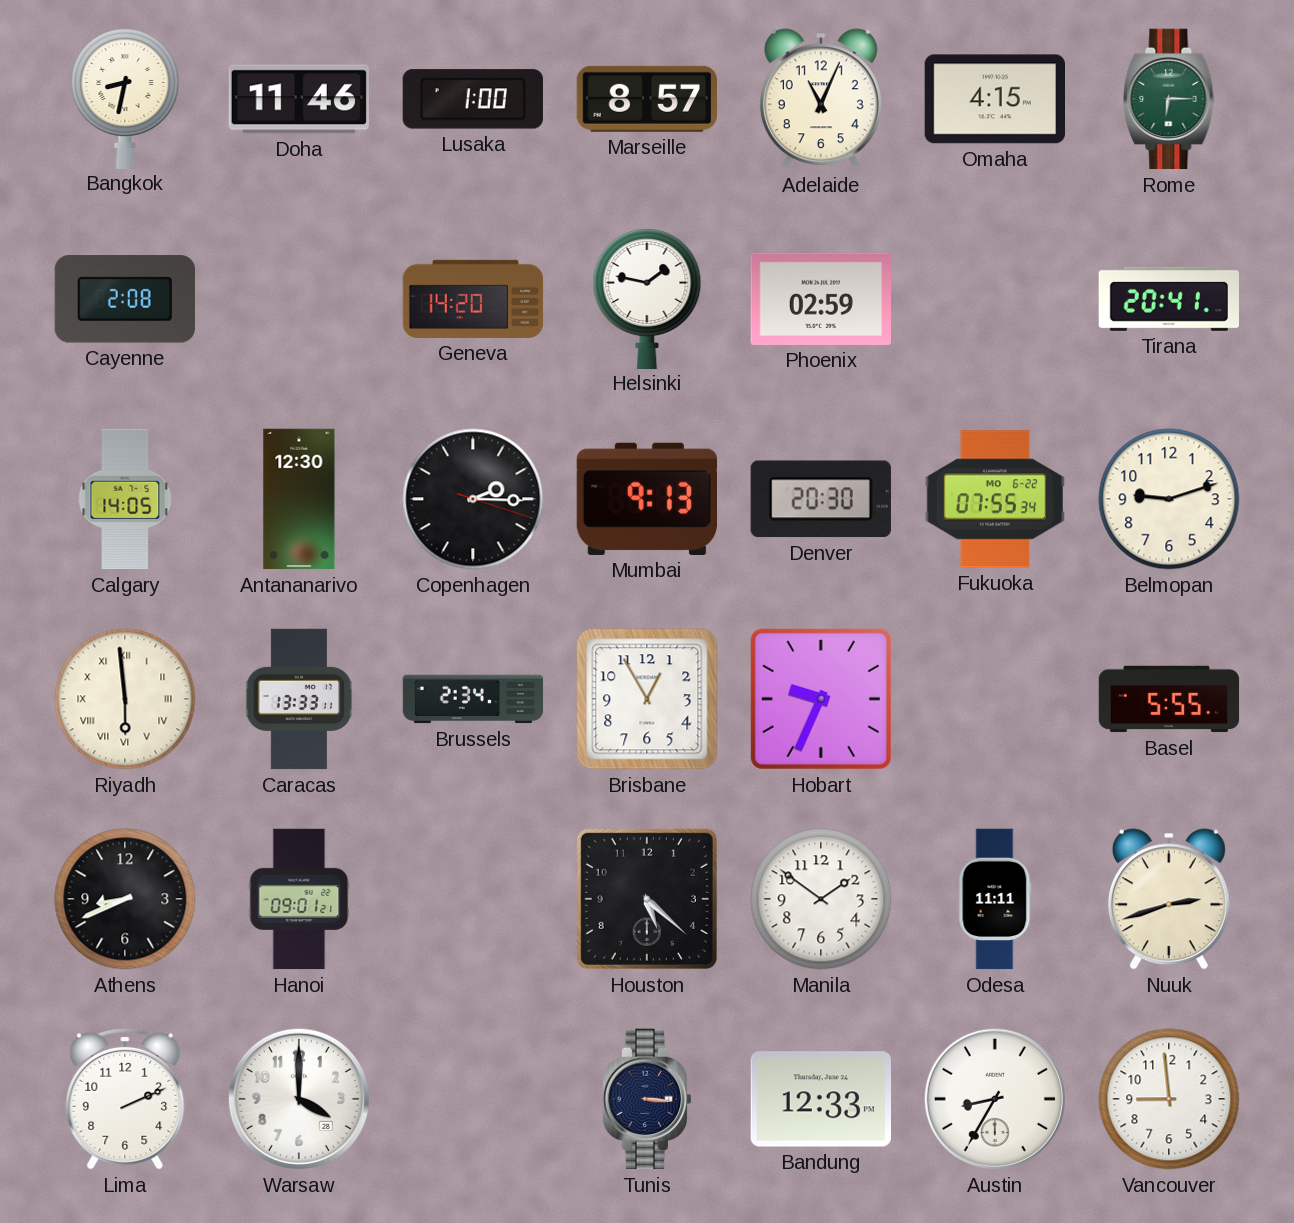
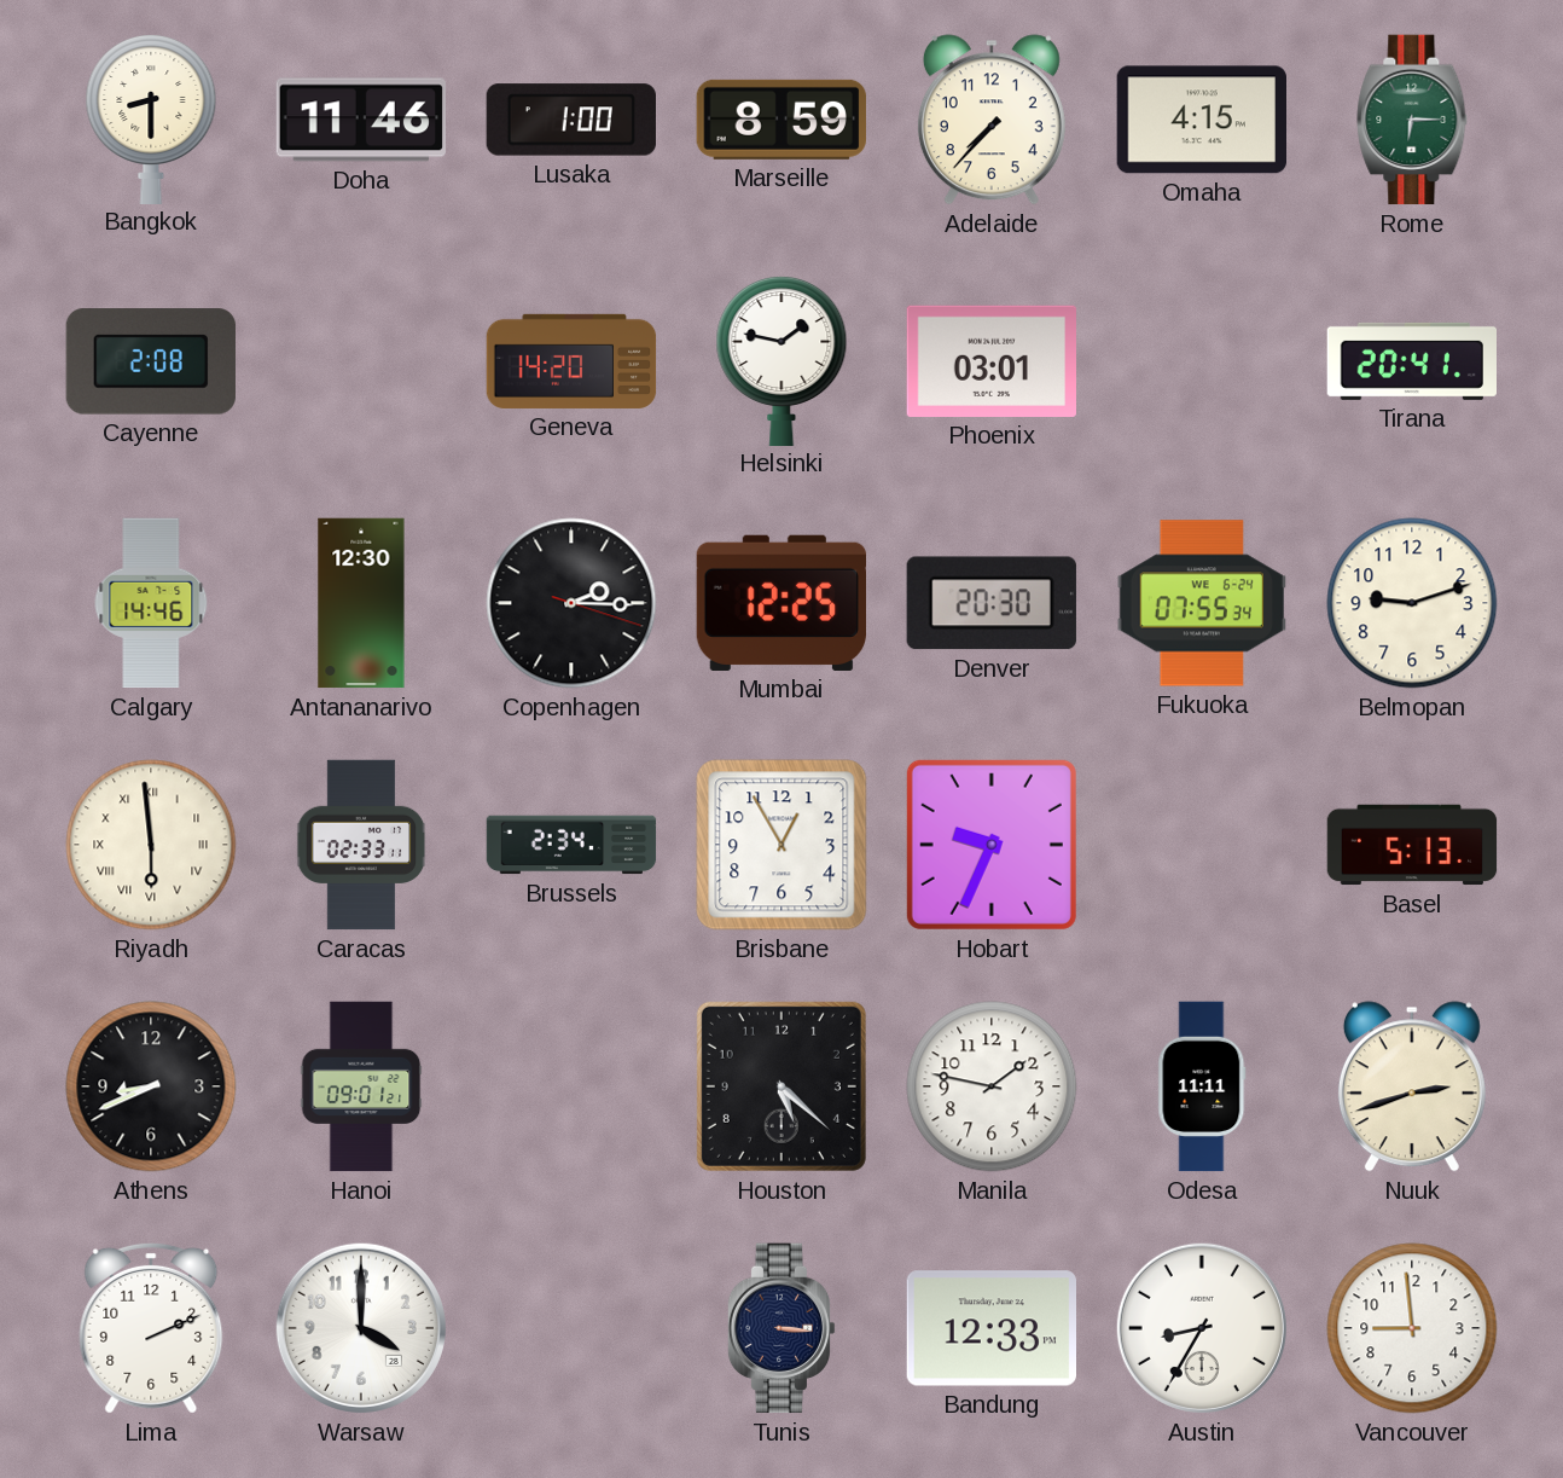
Bangkok: 8:32 -> 8:30
Marseille: 8:57 -> 8:59
Adelaide: 11:04 -> 7:37
Phoenix: 02:59 -> 03:01
Calgary: 14:05 -> 14:46
Mumbai: 9:13 -> 12:25
Fukuoka date: MO 6-22 -> WE 6-24
Caracas: 13:33 -> 02:33
Basel: 5:55 -> 5:13
Manila: 1:51 -> 1:47
